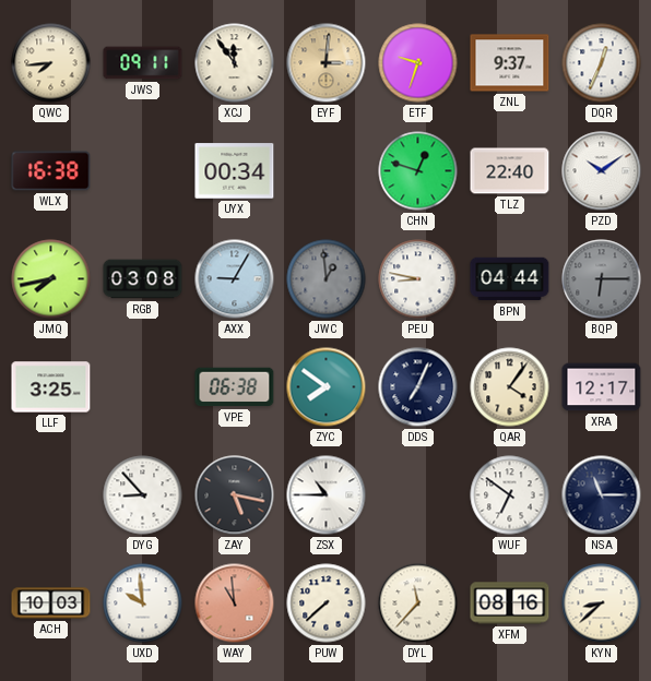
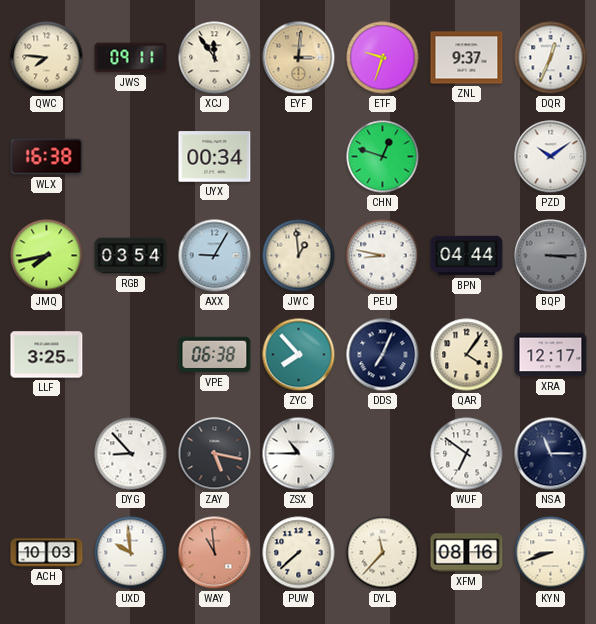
QWC: 7:44 -> 7:46
TLZ: 22:40 -> none
RGB: 03:08 -> 03:54
JWC dial: grey -> cream
BQP: 6:15 -> 3:15
ZYC: 7:51 -> 7:53
KYN: 8:38 -> 8:42
